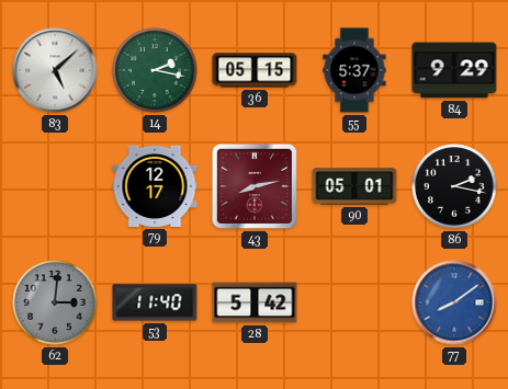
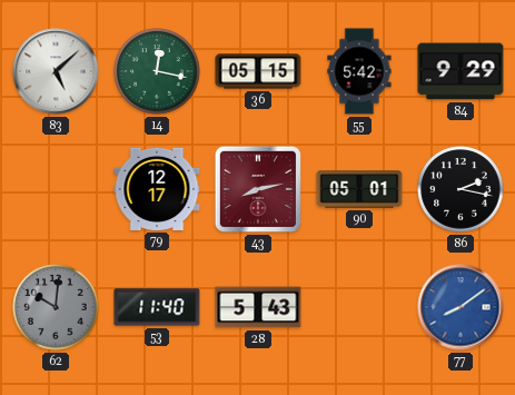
14: 2:17 -> 12:17
55: 5:37 -> 5:42
62: 3:01 -> 10:01
28: 5:42 -> 5:43
